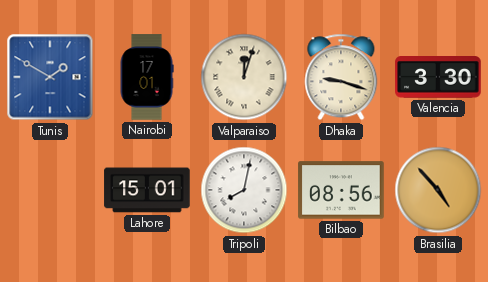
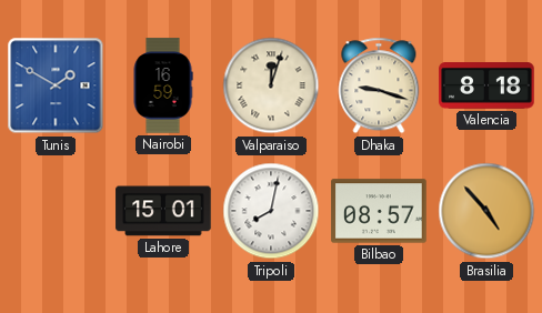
Nairobi: 17:01 -> 16:59
Valencia: 3:30 -> 8:18
Bilbao: 08:56 -> 08:57
